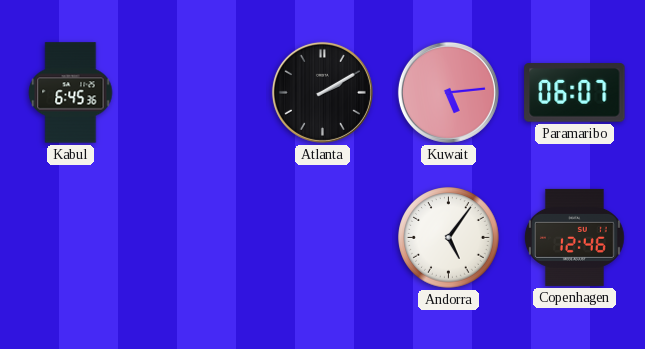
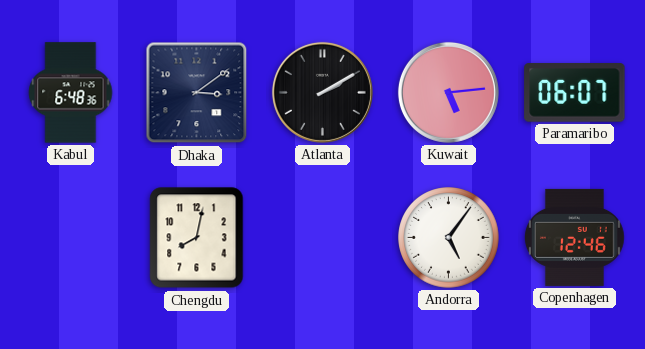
Kabul: 6:45 -> 6:48
Dhaka: none -> 3:09
Chengdu: none -> 8:02
